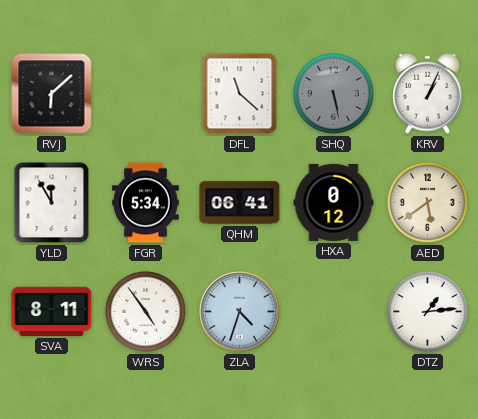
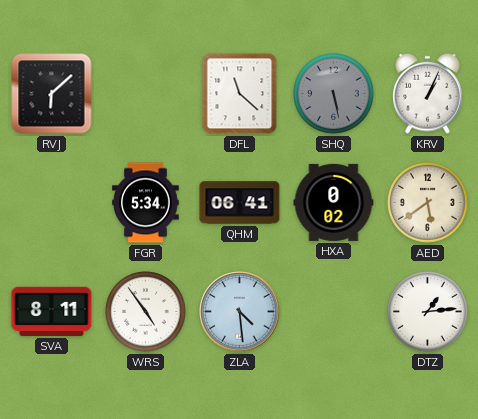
YLD: 11:55 -> none
HXA: 0:12 -> 0:02
ZLA: 4:33 -> 4:29
